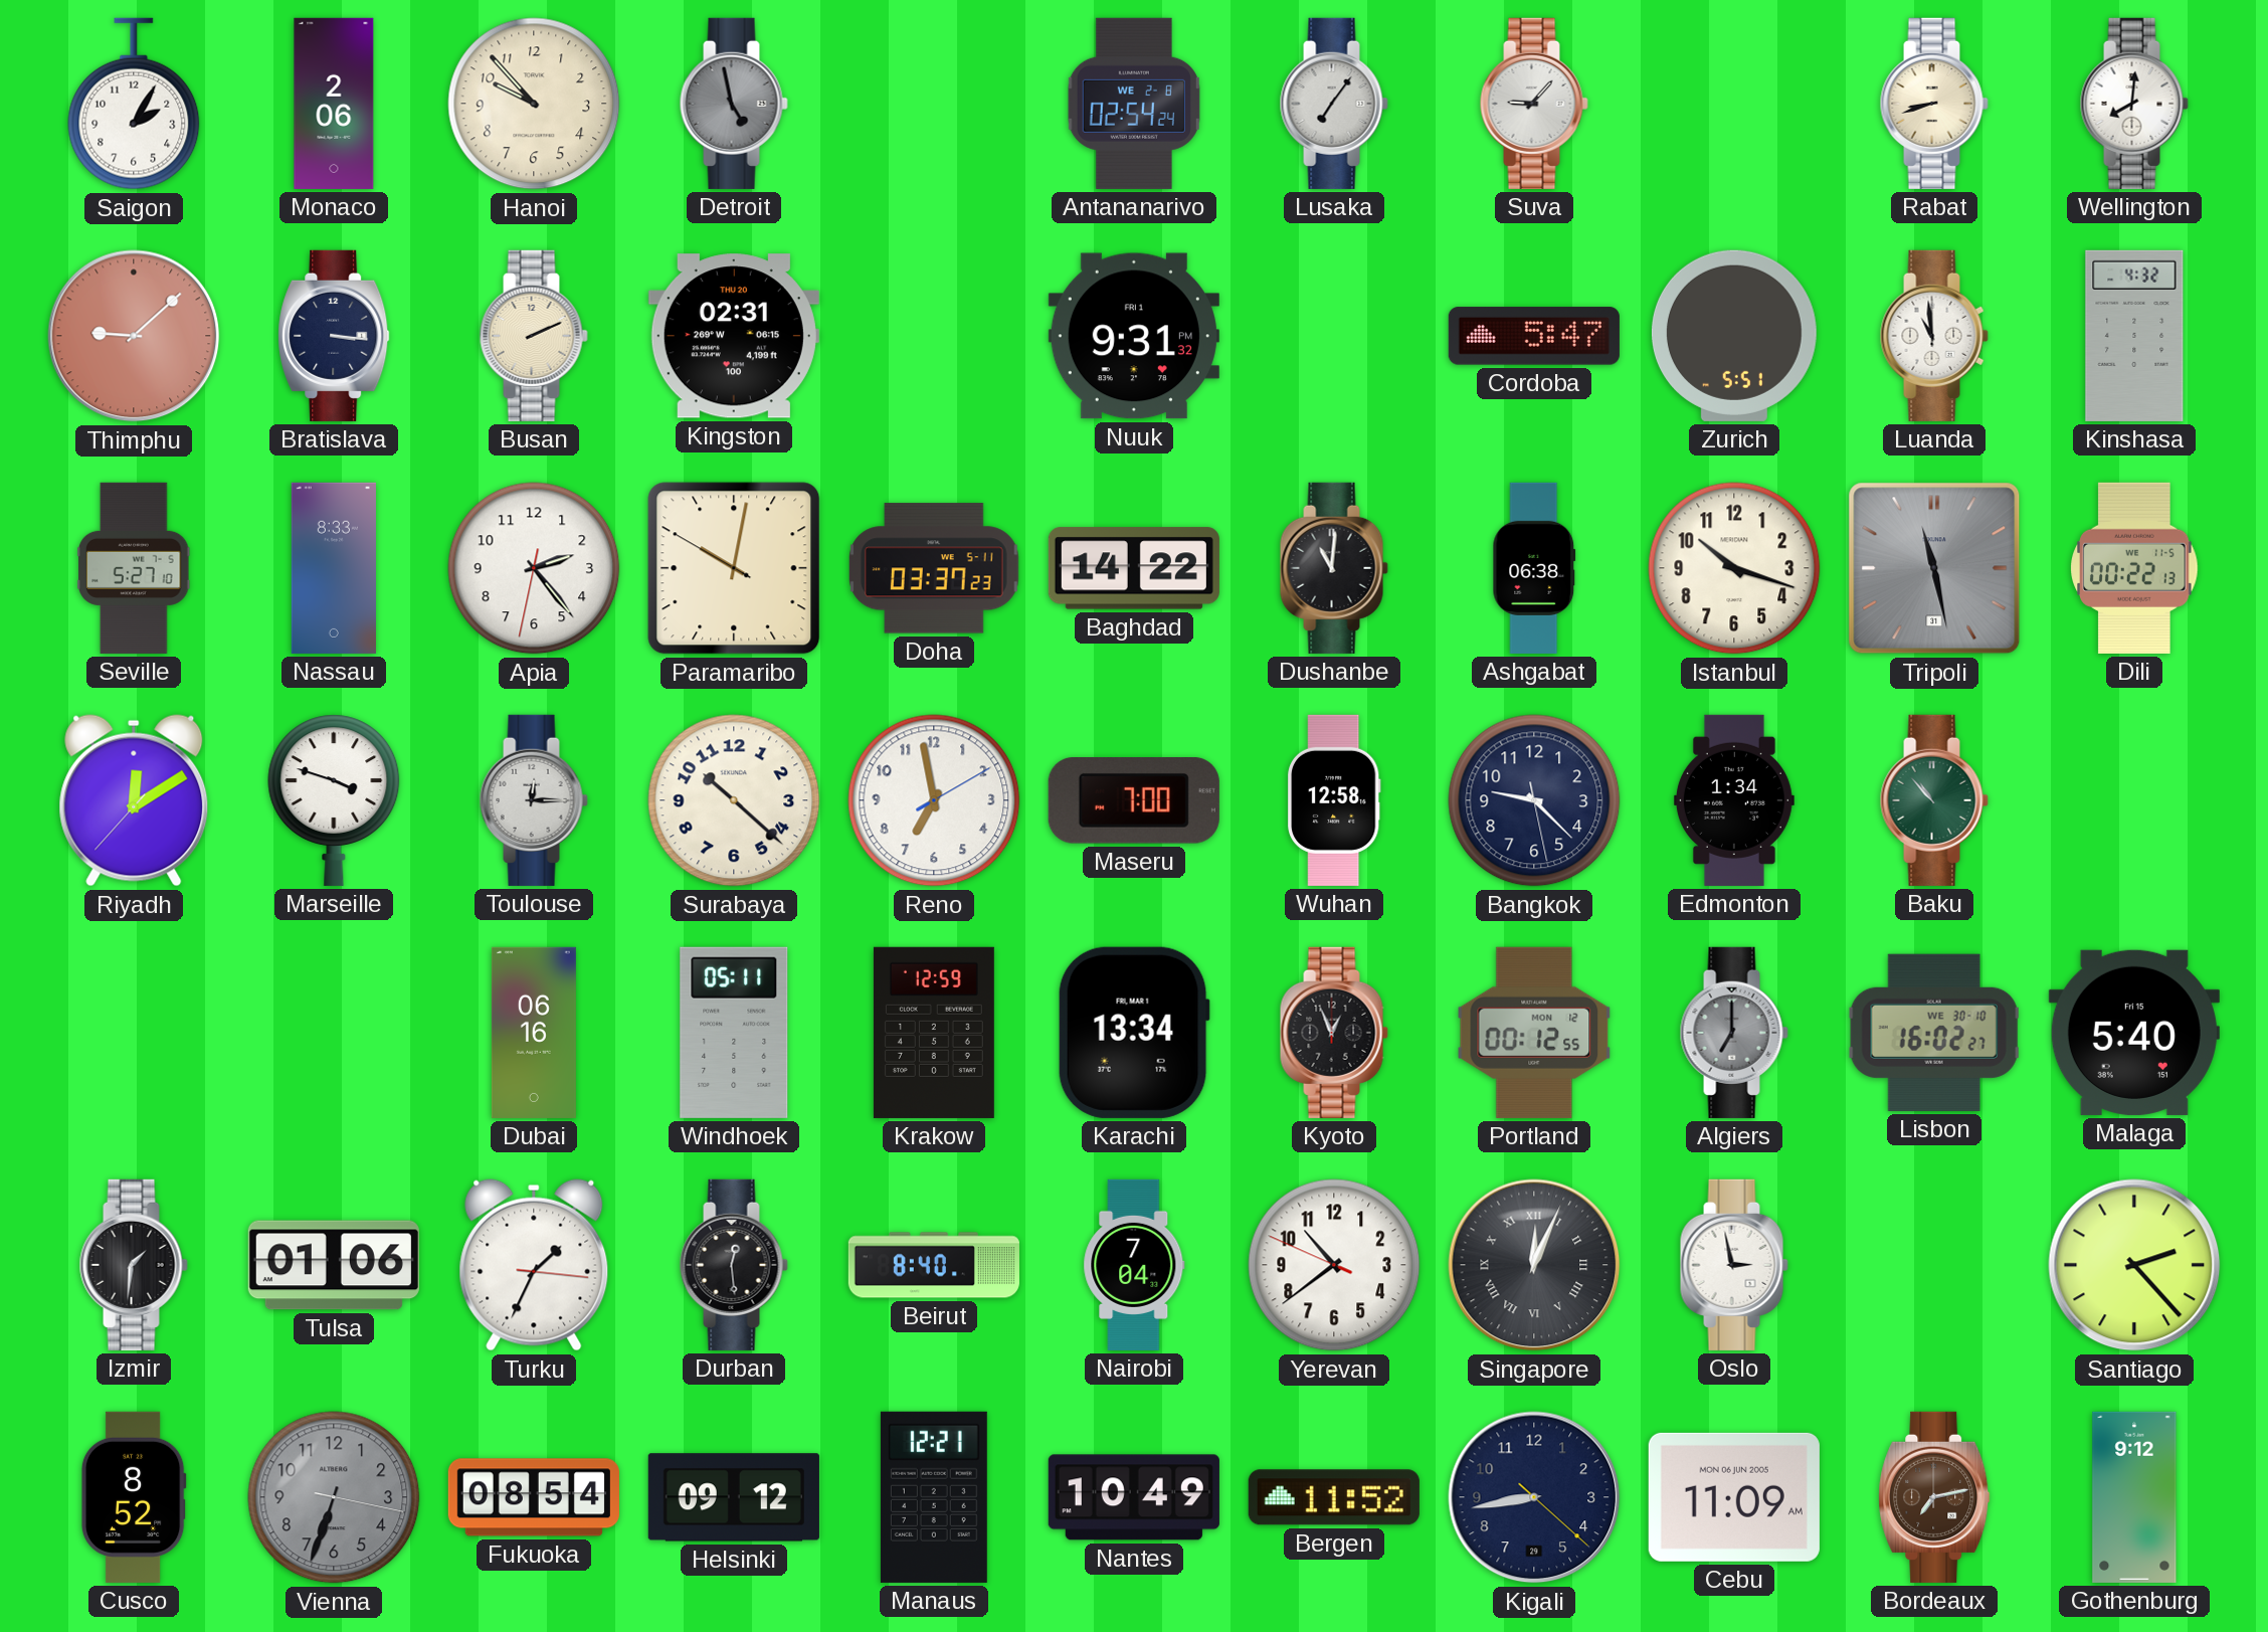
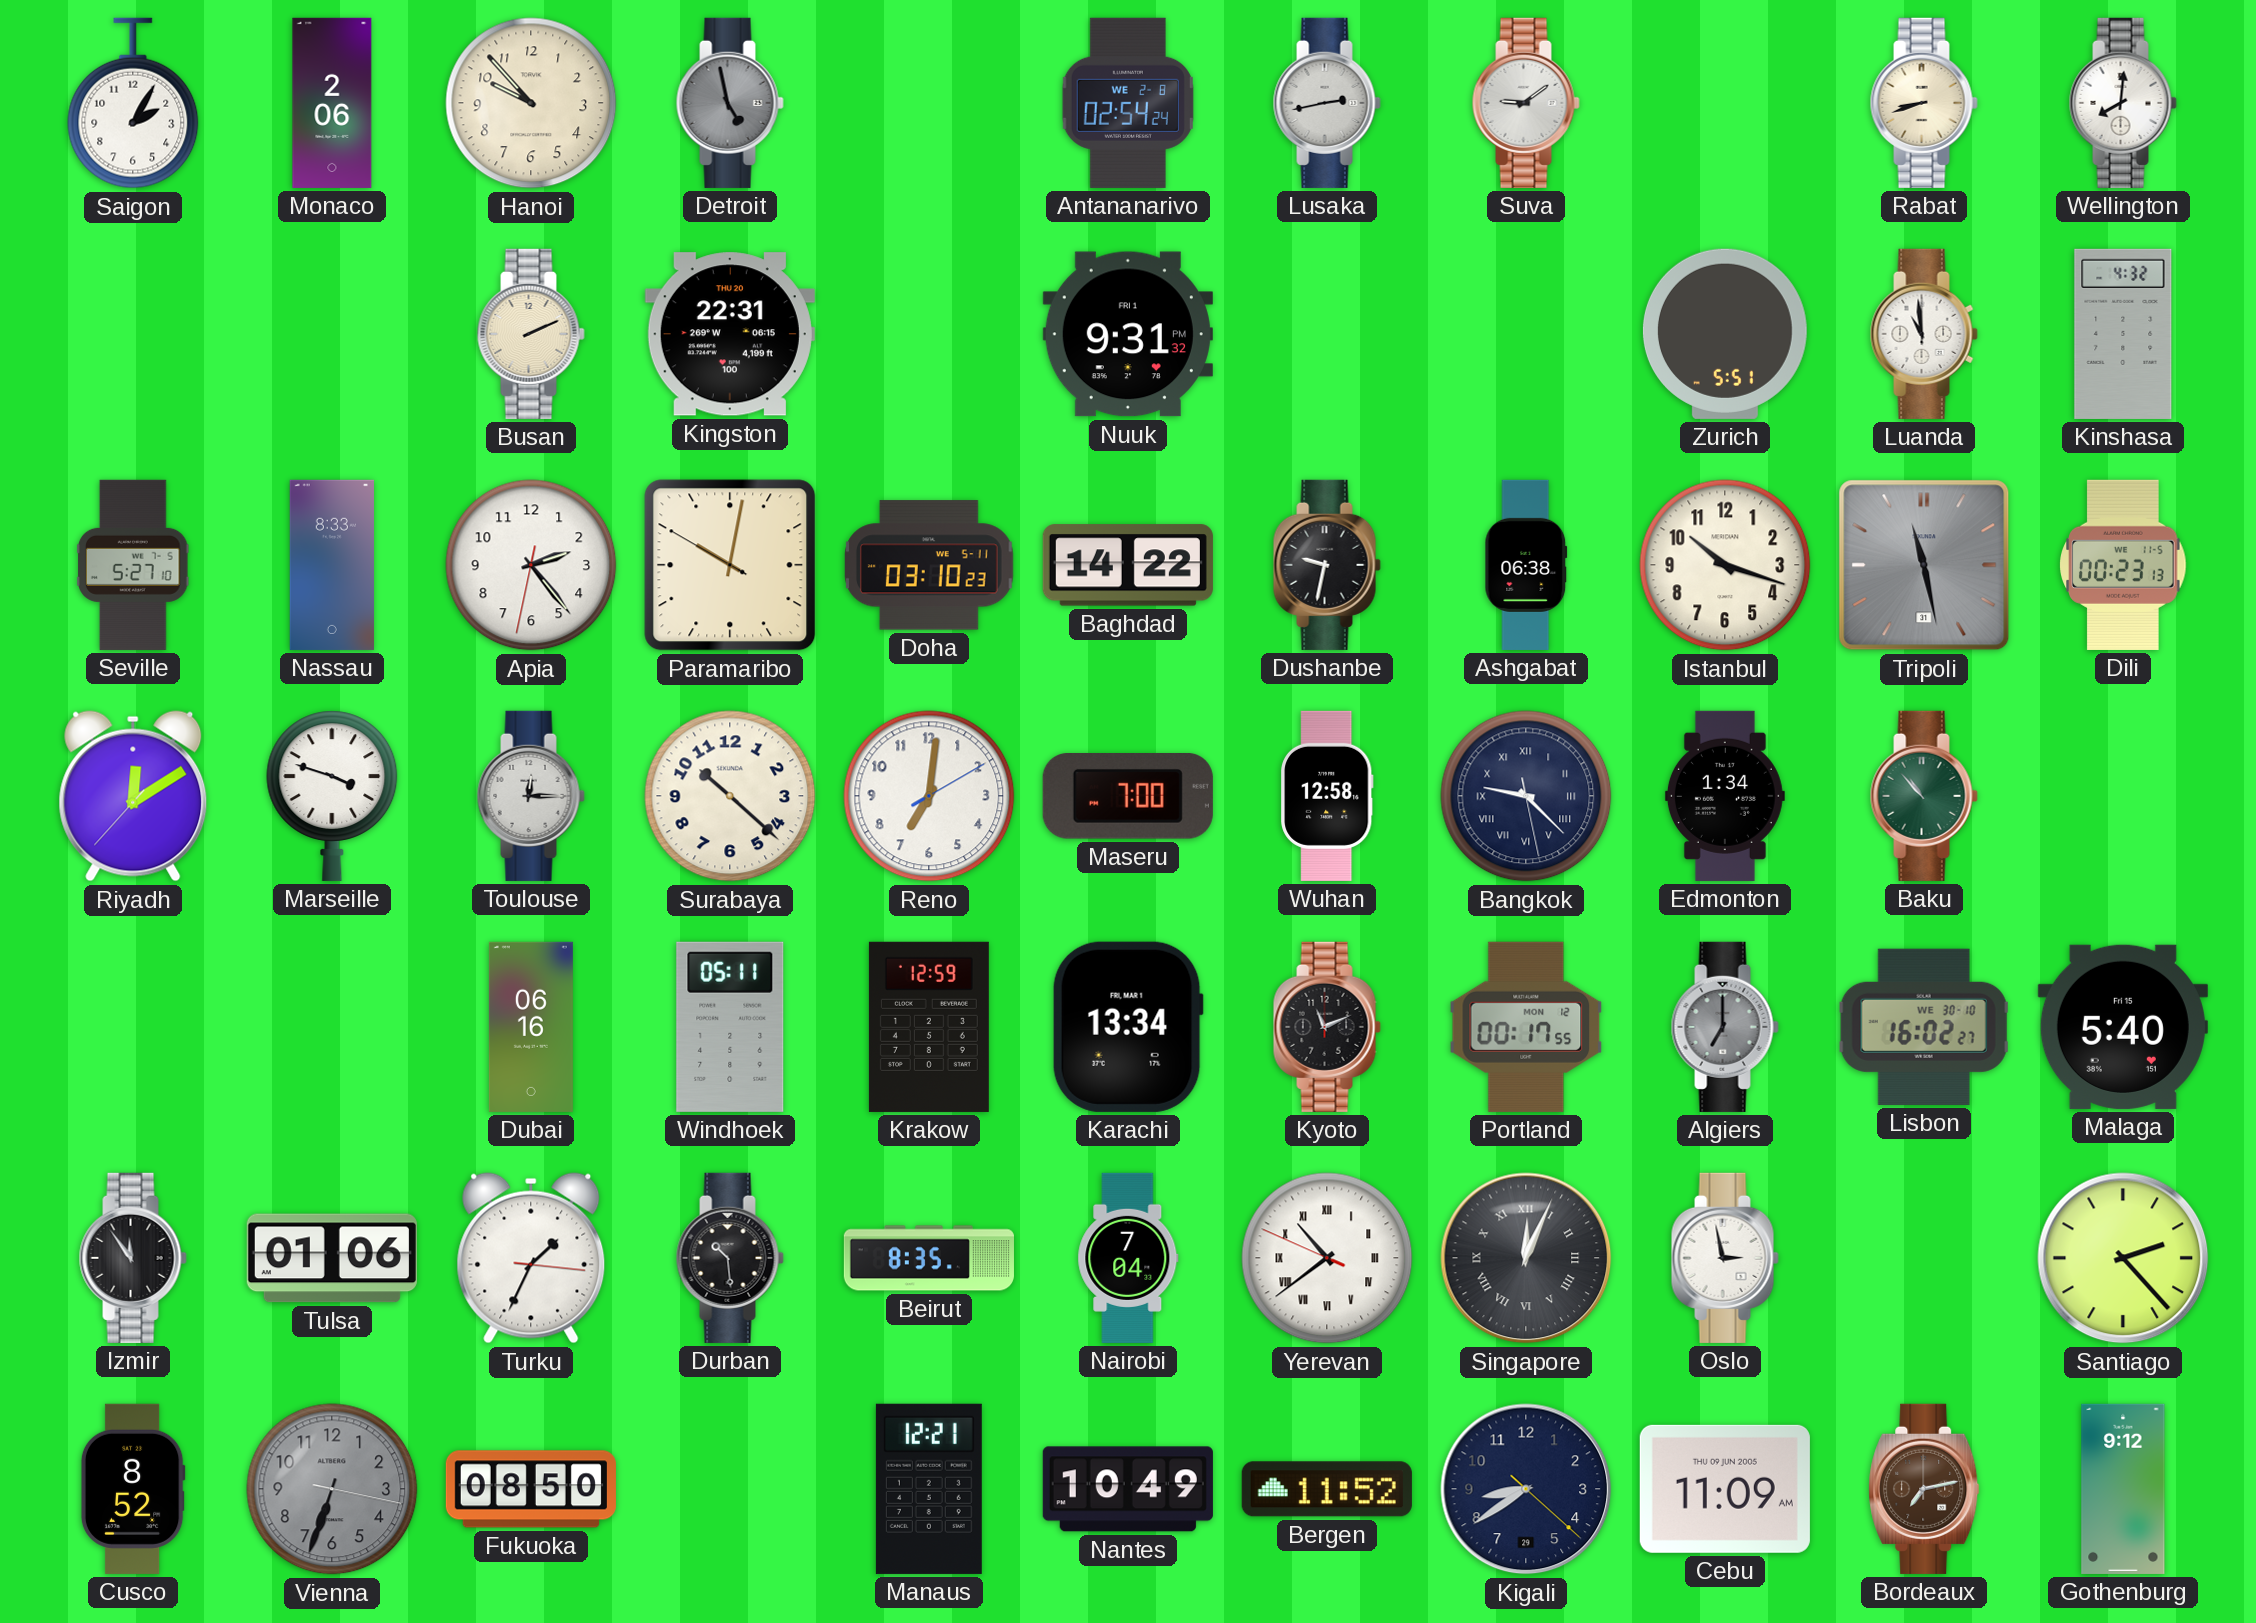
Lusaka: 7:06 -> 2:43
Suva: 9:07 -> 9:09
Thimphu: 9:08 -> none
Bratislava: 3:16 -> none
Kingston: 02:31 -> 22:31
Cordoba: 5:47 -> none
Doha: 03:37 -> 03:10
Dushanbe: 11:01 -> 9:32
Dili: 00:22 -> 00:23
Reno: 6:58 -> 7:01
Bangkok numerals: Arabic -> Roman
Kyoto: 12:56 -> 11:11
Portland: 00:12 -> 00:17
Izmir: 1:31 -> 11:54
Durban: 12:29 -> 10:29
Beirut: 8:40 -> 8:35
Yerevan numerals: Arabic -> Roman
Fukuoka: 08:54 -> 08:50
Helsinki: 09:12 -> none
Kigali: 8:43 -> 8:39
Cebu date: MON 06 JUN 2005 -> THU 09 JUN 2005
